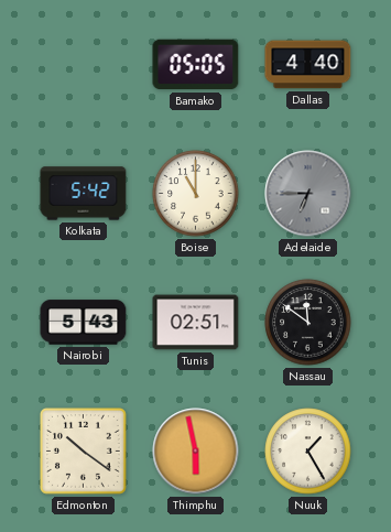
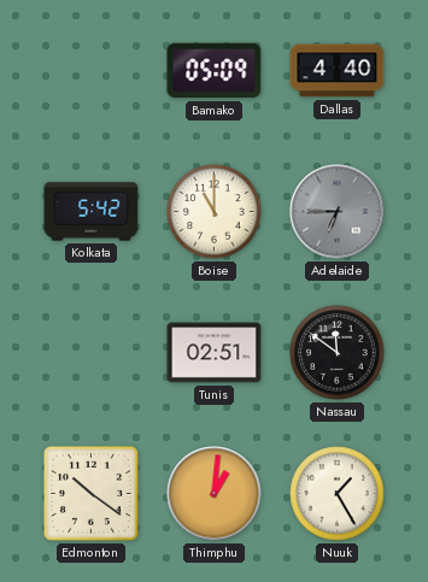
Bamako: 05:05 -> 05:09
Nairobi: 5:43 -> none
Thimphu: 5:58 -> 1:01
